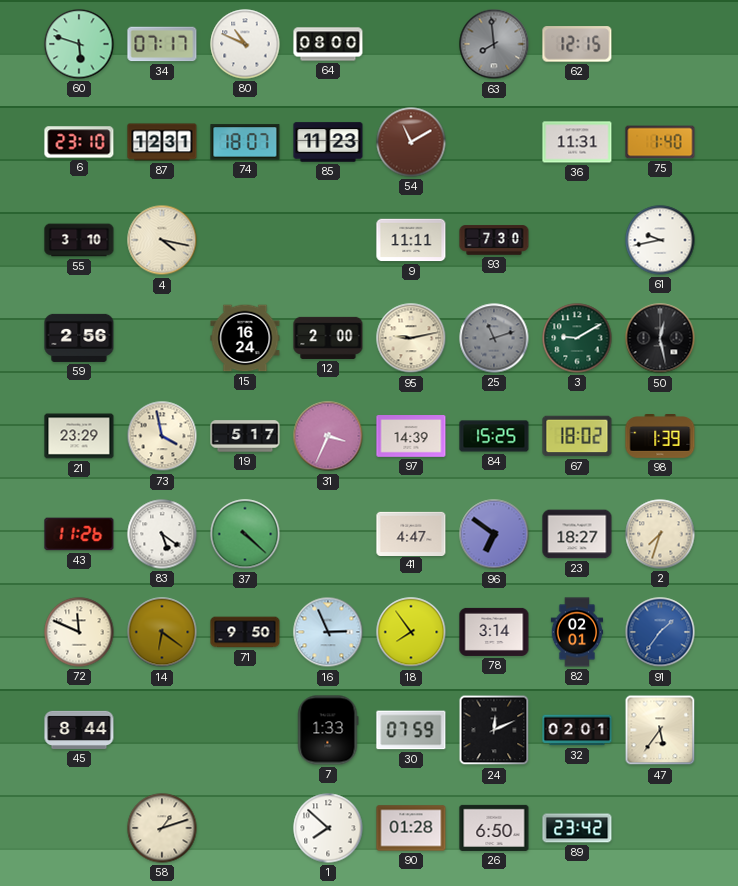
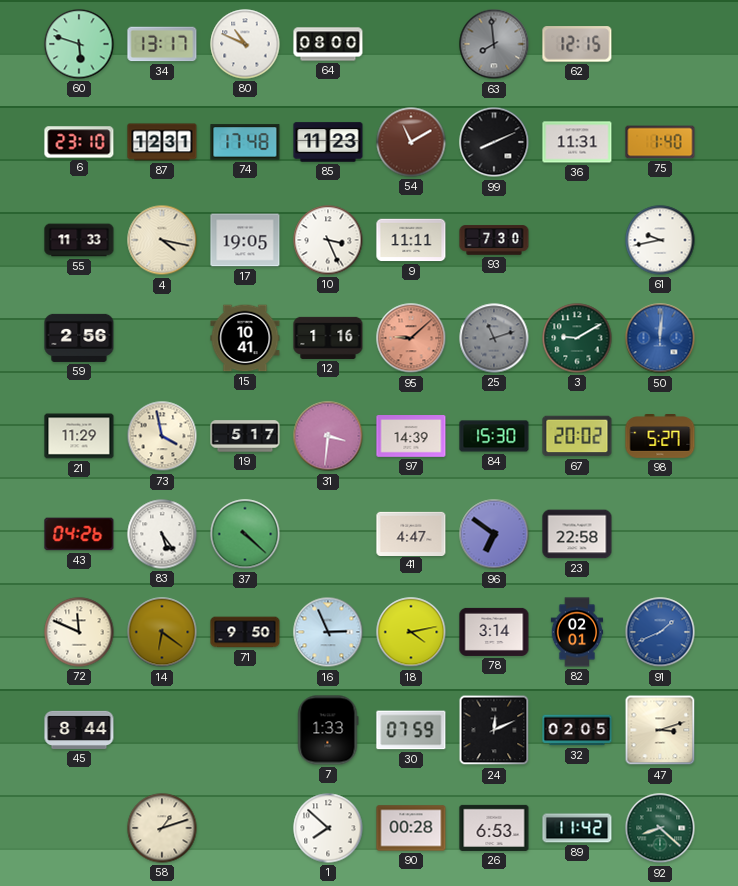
34: 07:17 -> 13:17
74: 18:07 -> 17:48
99: none -> 8:11
55: 3:10 -> 11:33
17: none -> 19:05
10: none -> 3:26
15: 16:24 -> 10:41
12: 2:00 -> 1:16
95: 9:13 -> 9:08
95 dial: cream -> salmon
50: 12:28 -> 12:01
50 dial: black -> blue
21: 23:29 -> 11:29
31: 3:34 -> 3:31
84: 15:25 -> 15:30
67: 18:02 -> 20:02
98: 1:39 -> 5:27
43: 11:26 -> 04:26
83: 5:21 -> 5:24
23: 18:27 -> 22:58
2: 7:33 -> none
18: 7:54 -> 4:13
91: 1:36 -> 1:41
32: 02:01 -> 02:05
47: 5:36 -> 3:12
90: 01:28 -> 00:28
26: 6:50 -> 6:53
89: 23:42 -> 11:42
92: none -> 8:22
